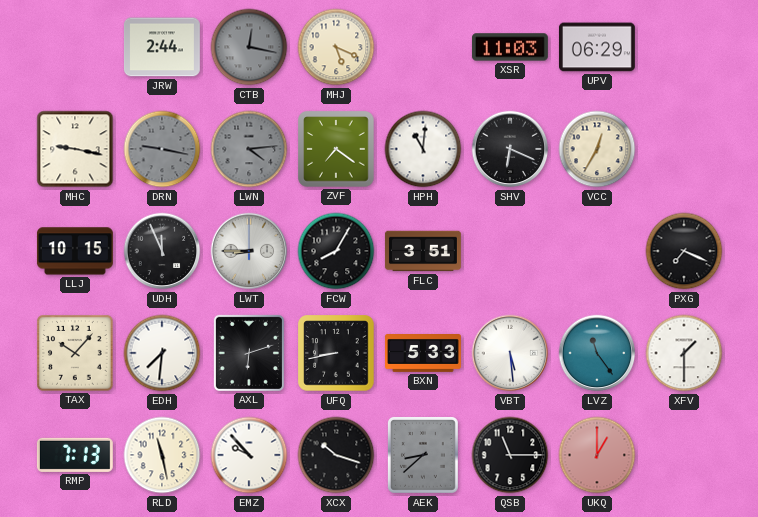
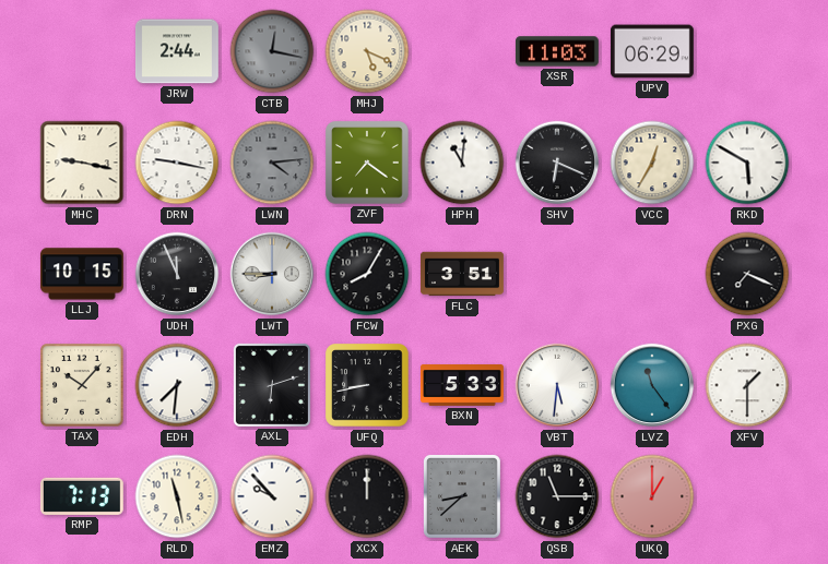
DRN dial: grey -> white
RKD: none -> 5:50
VBT: 5:29 -> 5:31
XCX: 10:18 -> 12:00
